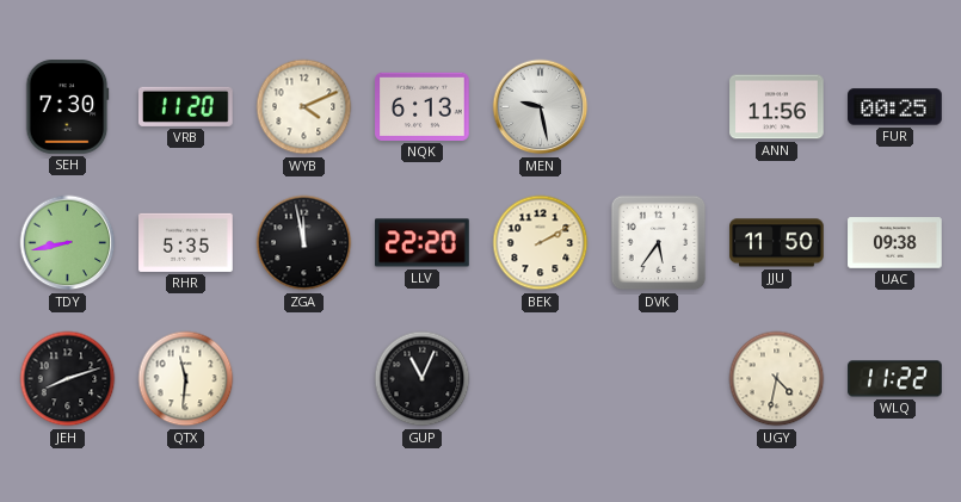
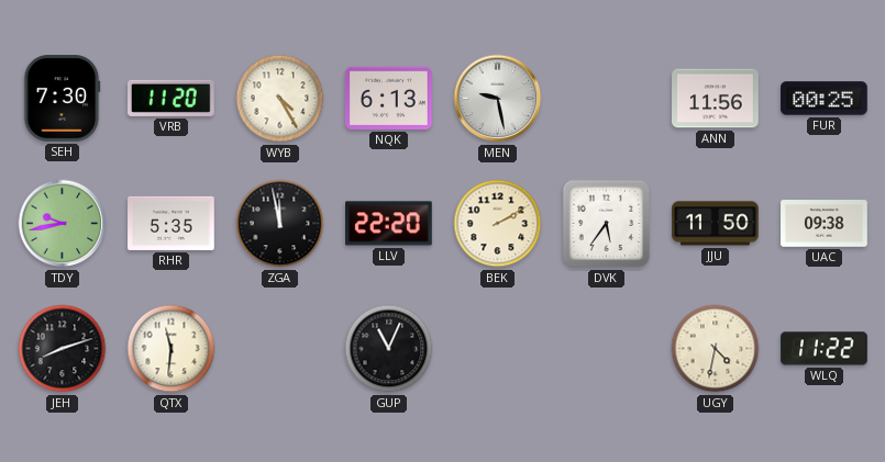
WYB: 4:11 -> 4:25
TDY: 8:43 -> 9:43
